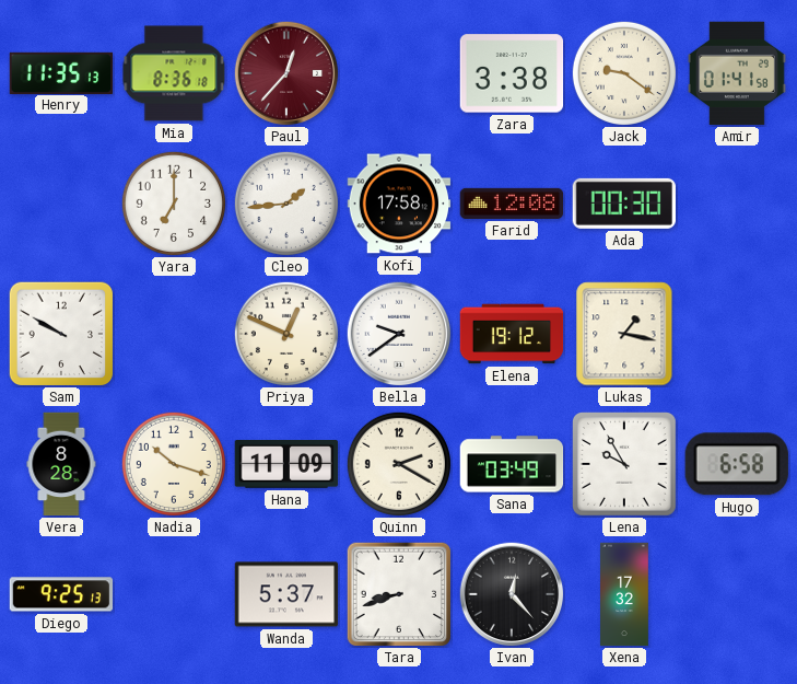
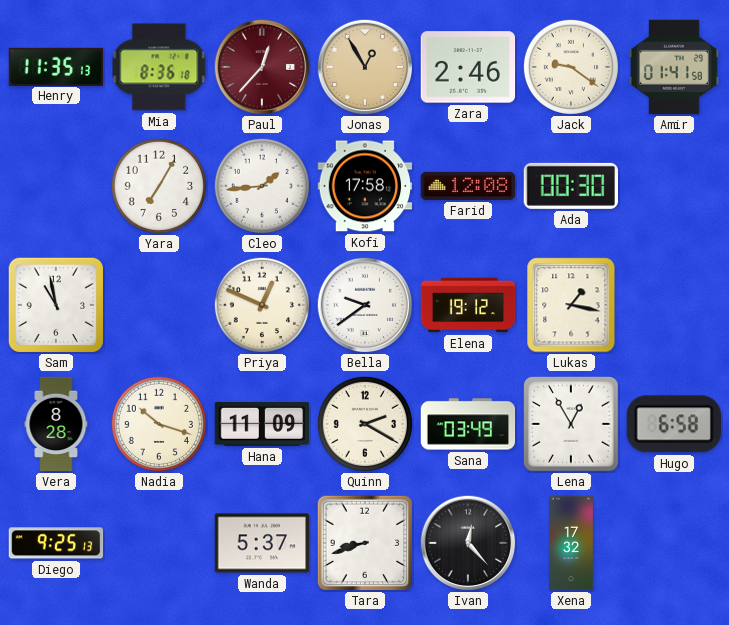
Jonas: none -> 12:55
Zara: 3:38 -> 2:46
Yara: 7:00 -> 7:05
Sam: 9:50 -> 10:58
Lena: 9:55 -> 12:55
